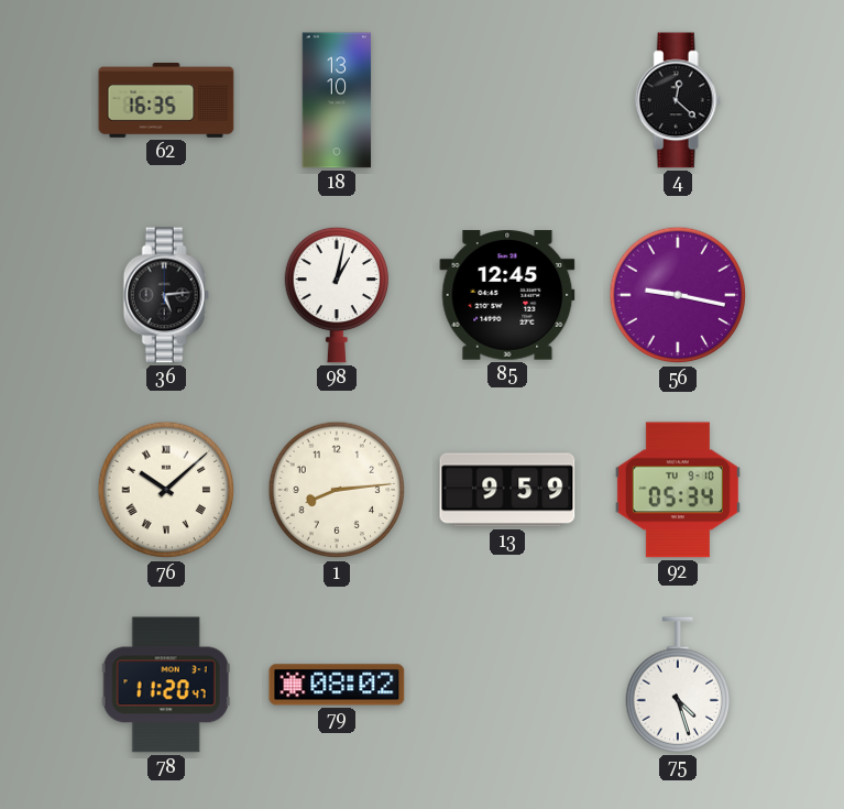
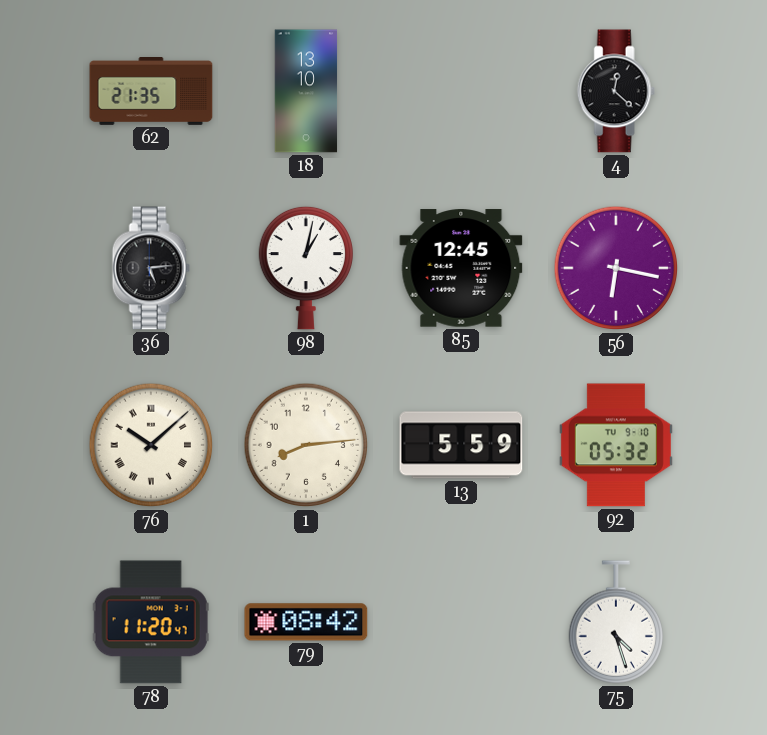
62: 16:35 -> 21:35
56: 9:17 -> 6:17
13: 9:59 -> 5:59
92: 05:34 -> 05:32
79: 08:02 -> 08:42
